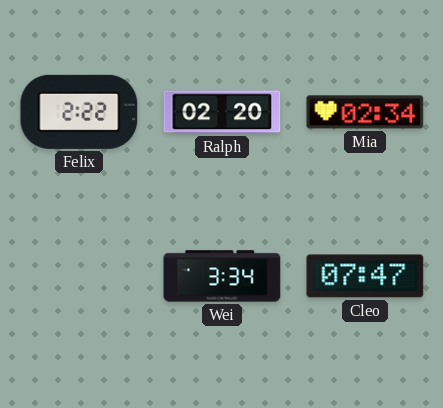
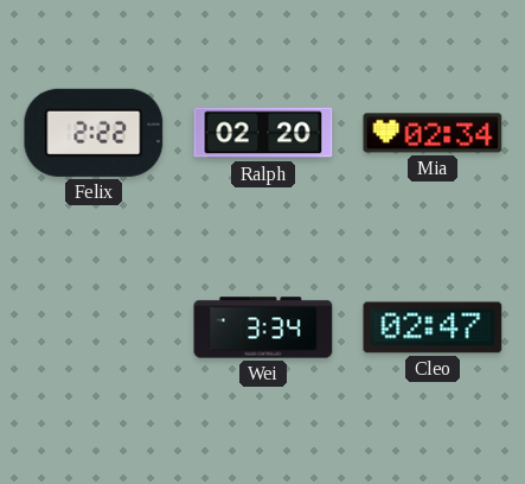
Cleo: 07:47 -> 02:47
